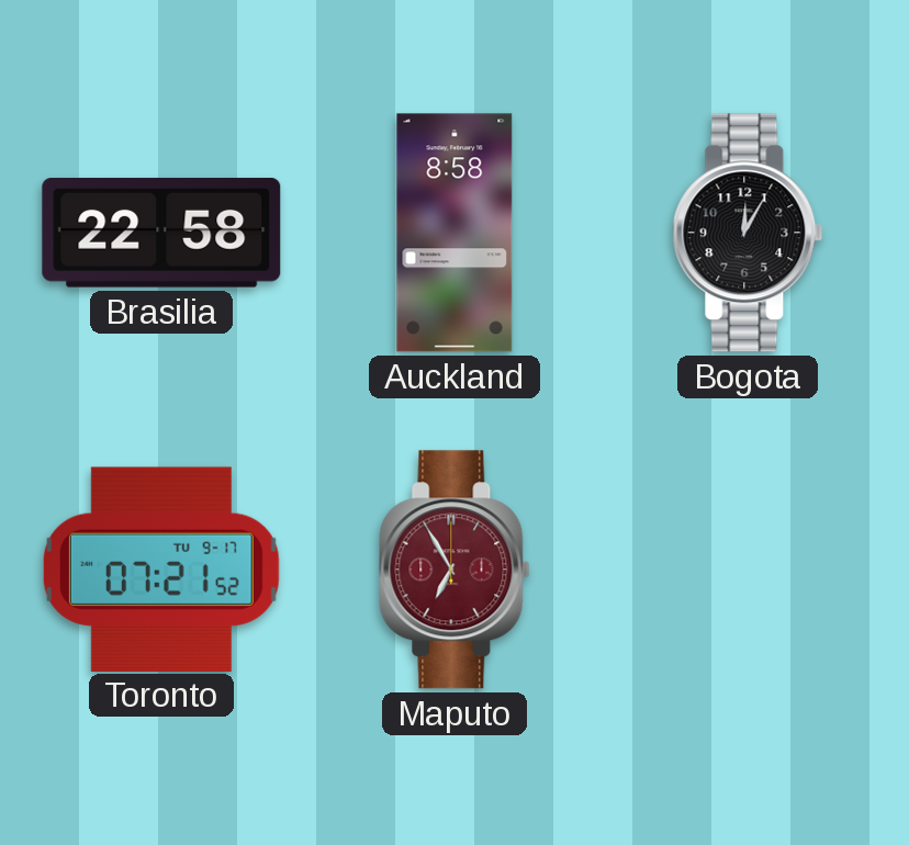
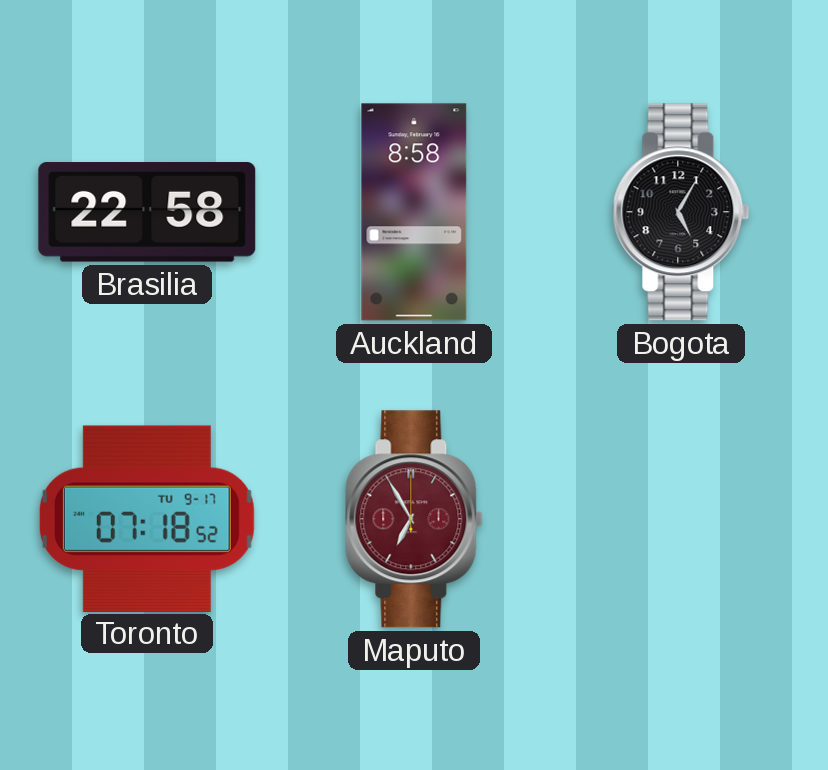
Bogota: 12:05 -> 5:05
Toronto: 07:21 -> 07:18
